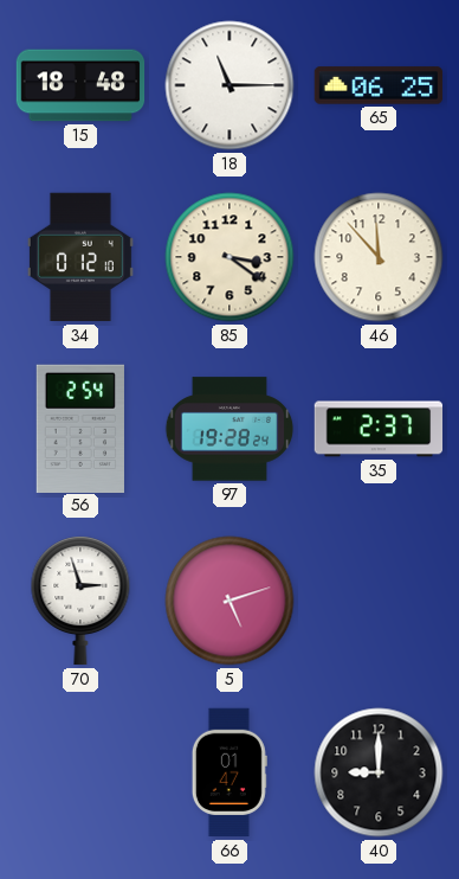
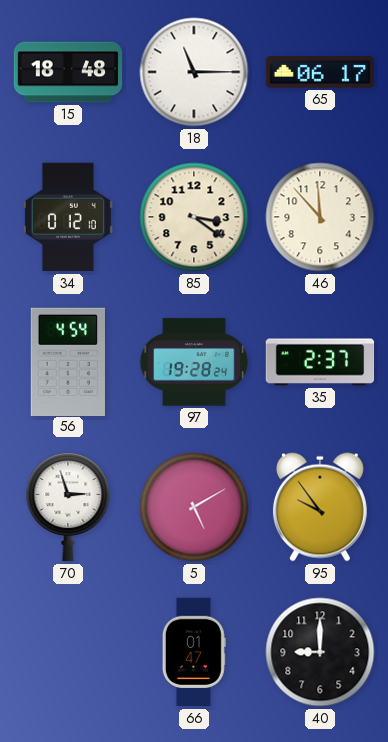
65: 06:25 -> 06:17
56: 2:54 -> 4:54
5: 5:12 -> 5:10
95: none -> 9:54
